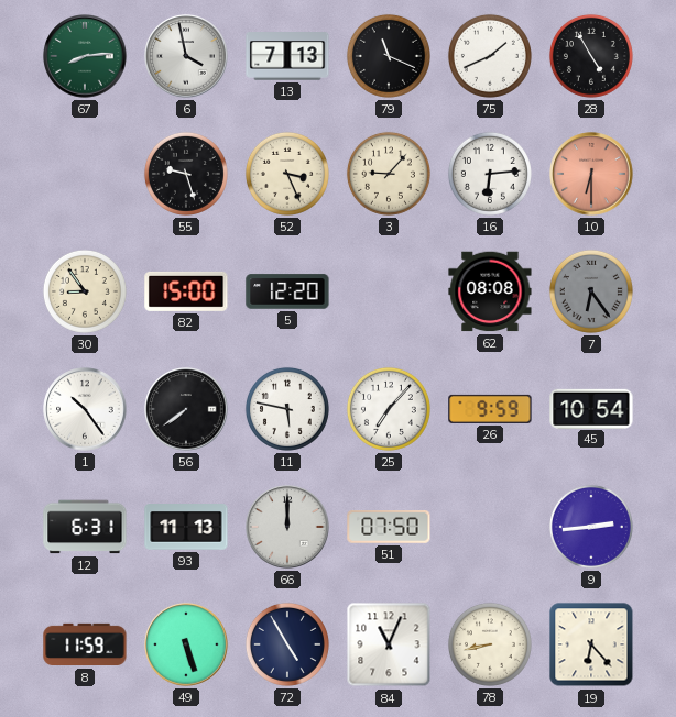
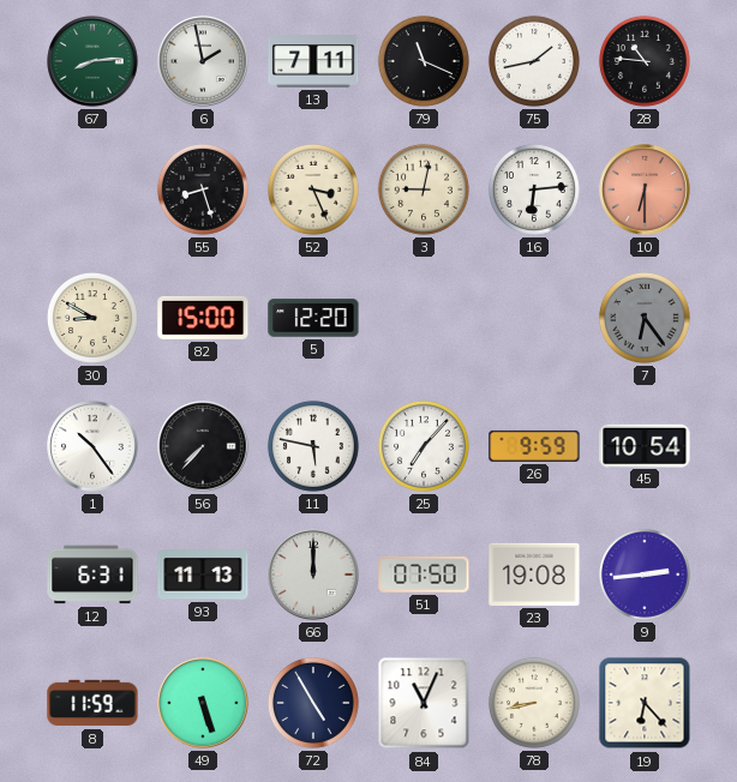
6: 3:58 -> 1:58
13: 7:13 -> 7:11
75: 1:41 -> 1:43
28: 4:55 -> 10:46
55: 9:27 -> 8:27
3: 9:07 -> 9:02
30: 8:54 -> 8:50
62: 08:08 -> none
56: 7:39 -> 7:37
23: none -> 19:08
